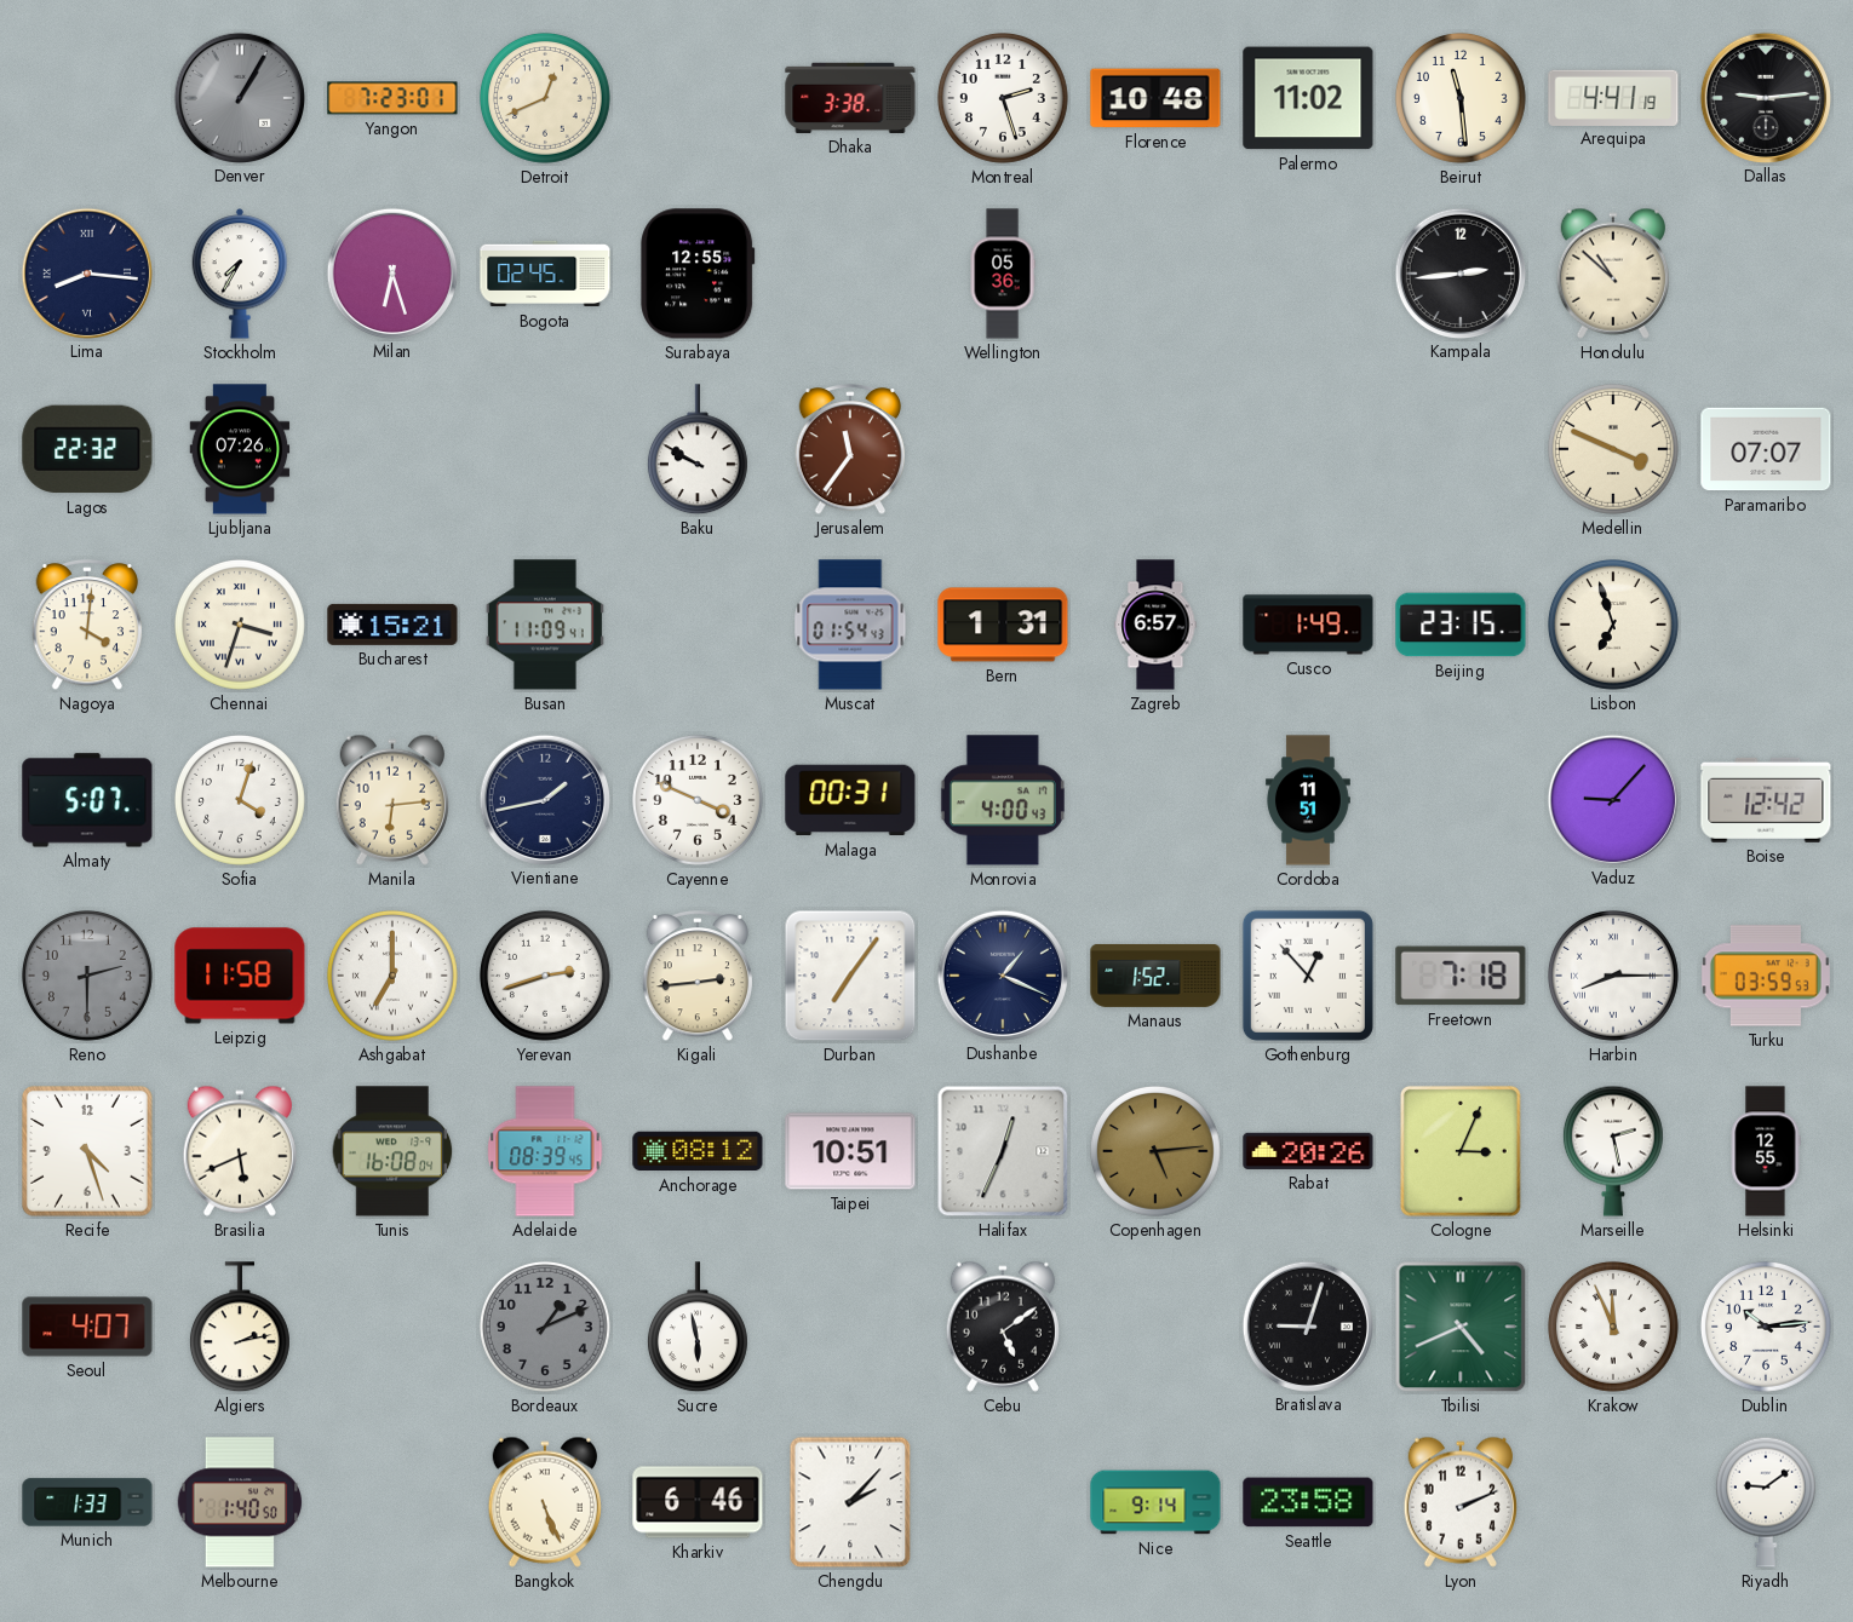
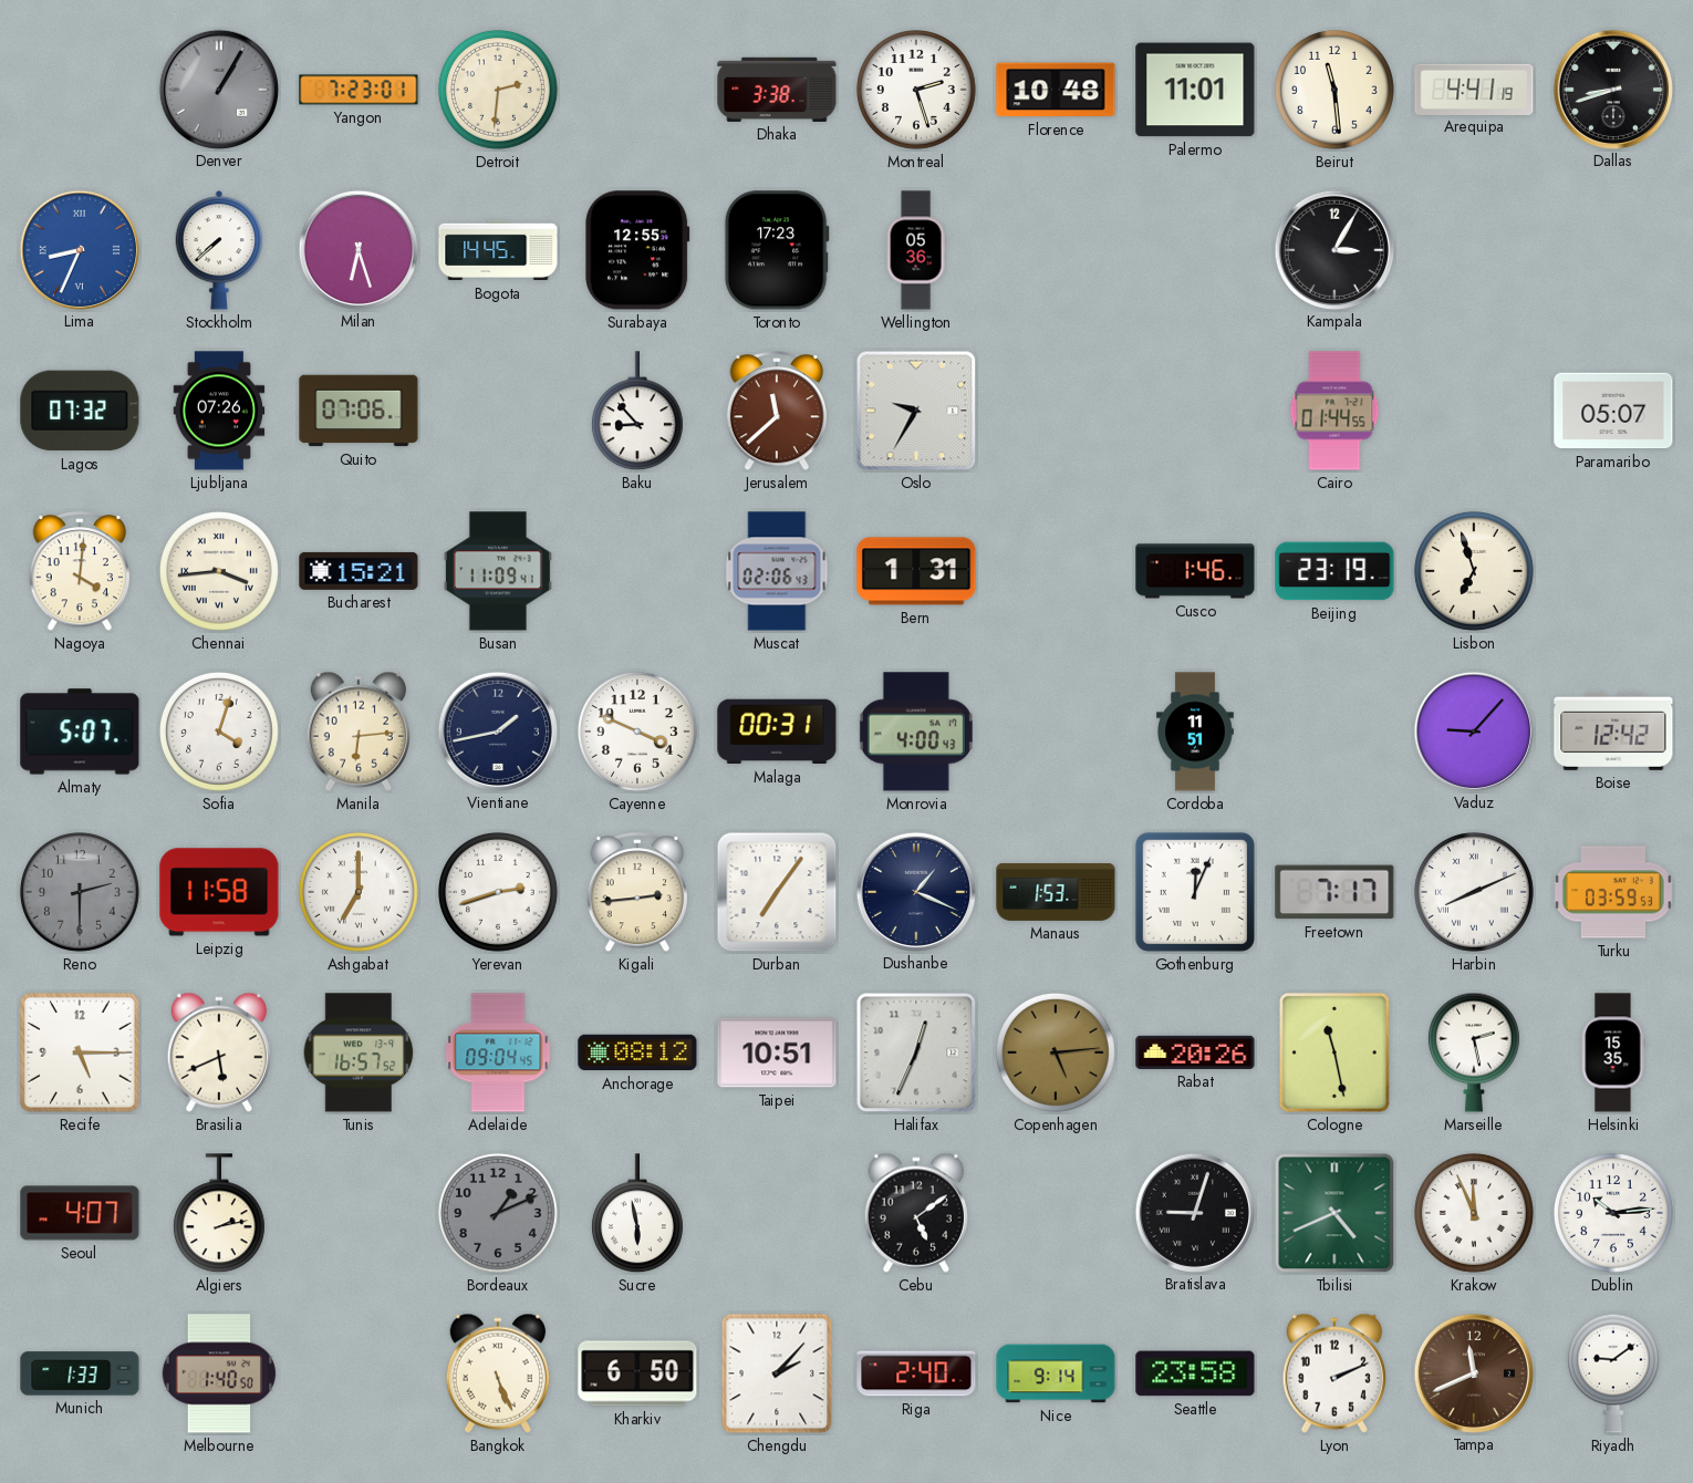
Detroit: 12:41 -> 2:31
Palermo: 11:02 -> 11:01
Dallas: 9:14 -> 8:42
Lima: 8:16 -> 8:34
Lima dial: navy -> blue
Stockholm: 7:35 -> 7:38
Bogota: 02:45 -> 14:45
Toronto: none -> 17:23
Kampala: 2:44 -> 3:05
Honolulu: 10:52 -> none
Lagos: 22:32 -> 07:32
Quito: none -> 07:06
Baku: 9:50 -> 8:53
Jerusalem: 11:36 -> 11:38
Oslo: none -> 9:35
Cairo: none -> 01:44
Medellin: 3:49 -> none
Paramaribo: 07:07 -> 05:07
Chennai: 3:33 -> 3:44
Muscat: 01:54 -> 02:06
Zagreb: 6:57 -> none
Cusco: 1:49 -> 1:46
Beijing: 23:15 -> 23:19
Manaus: 1:52 -> 1:53
Gothenburg: 12:53 -> 12:04
Freetown: 7:18 -> 7:17
Harbin: 8:15 -> 8:11
Recife: 4:27 -> 5:15
Tunis: 16:08 -> 16:57
Adelaide: 08:39 -> 09:04
Cologne: 3:04 -> 11:28
Helsinki: 12:55 -> 15:35
Kharkiv: 6:46 -> 6:50
Riga: none -> 2:40
Tampa: none -> 11:41
